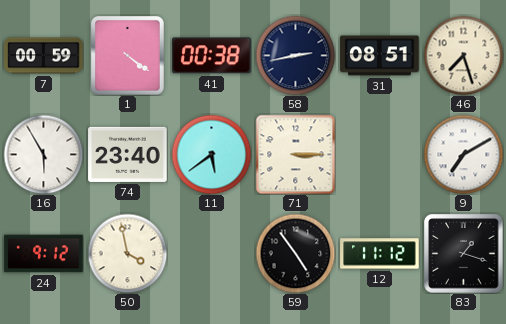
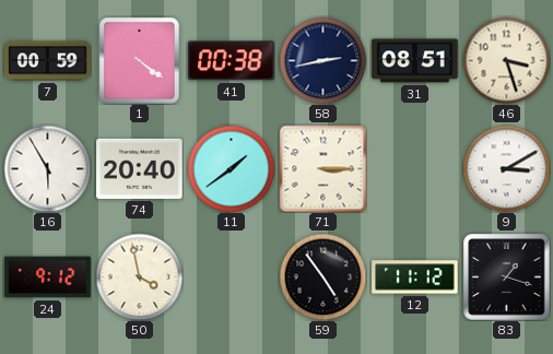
46: 7:27 -> 3:27
74: 23:40 -> 20:40
11: 5:39 -> 1:39
9: 7:10 -> 3:10
